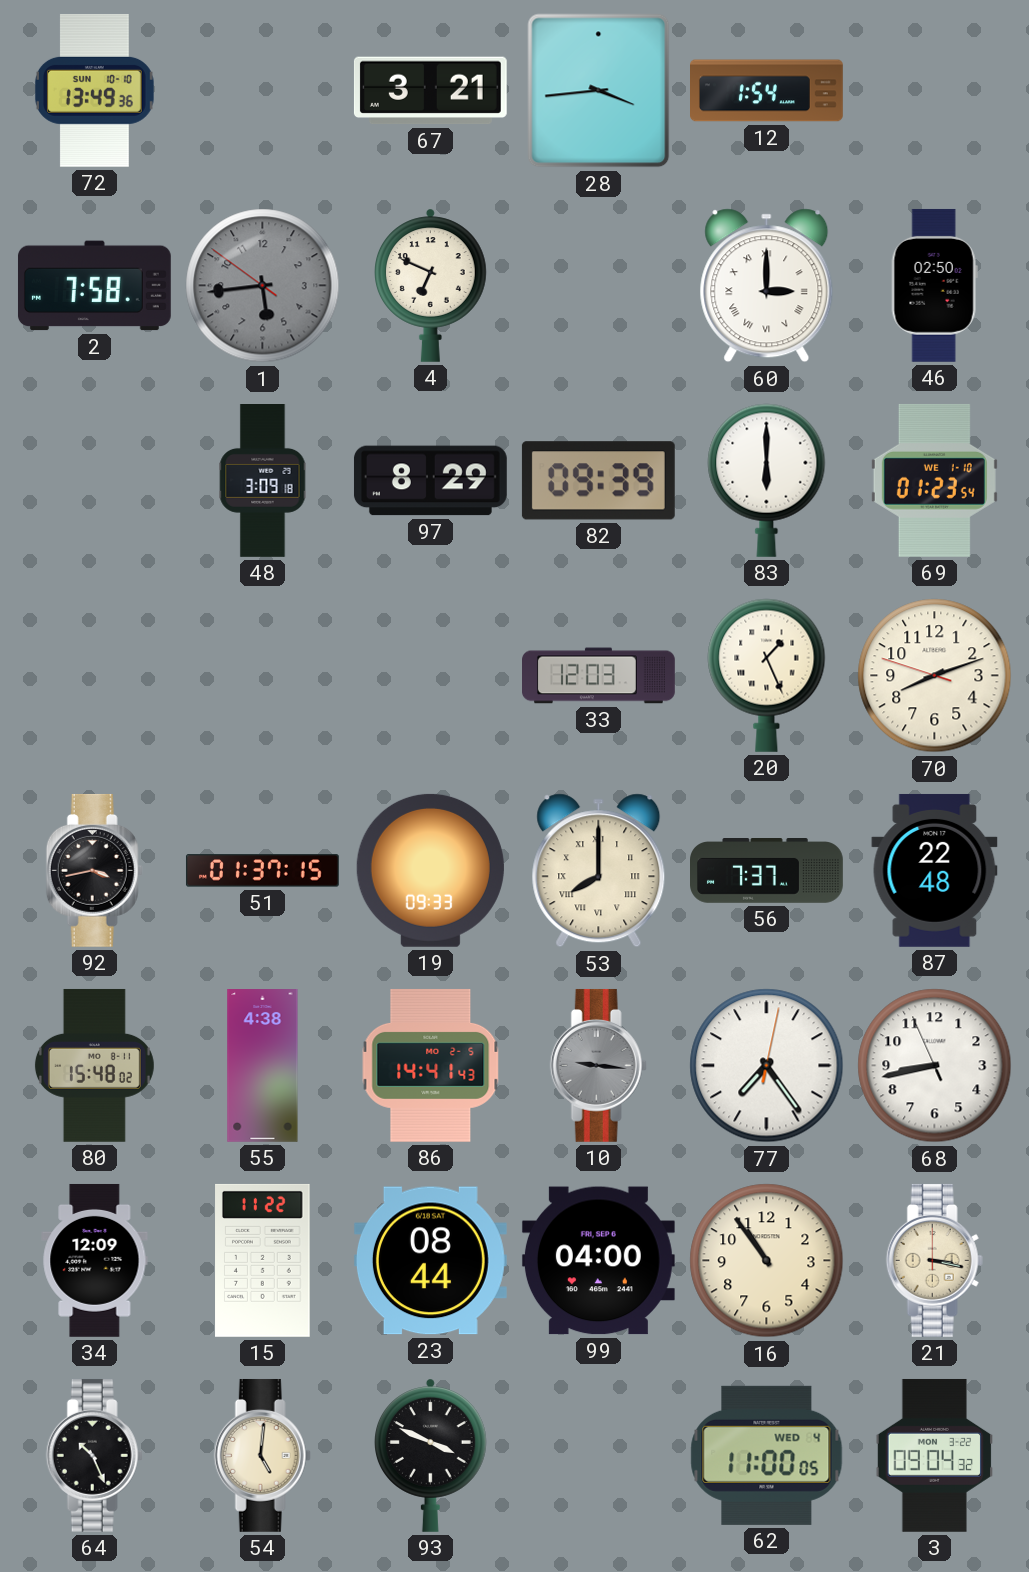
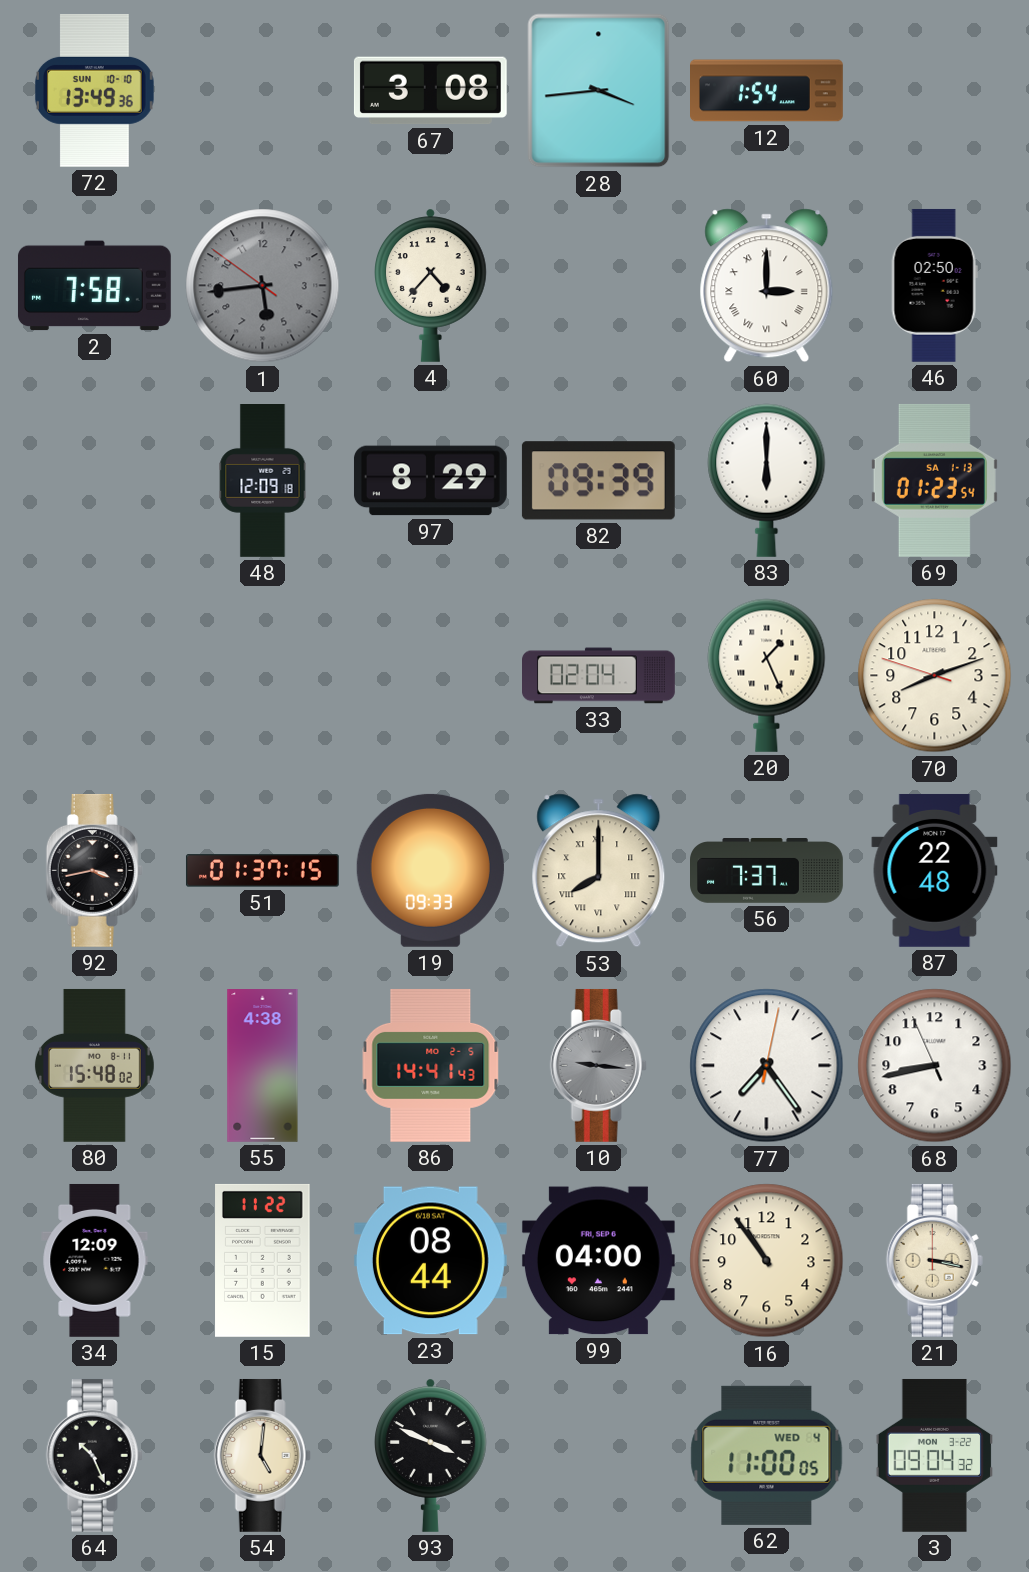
67: 3:21 -> 3:08
4: 6:49 -> 4:37
48: 3:09 -> 12:09
69 date: WE 1-10 -> SA 1-13
33: 12:03 -> 02:04
